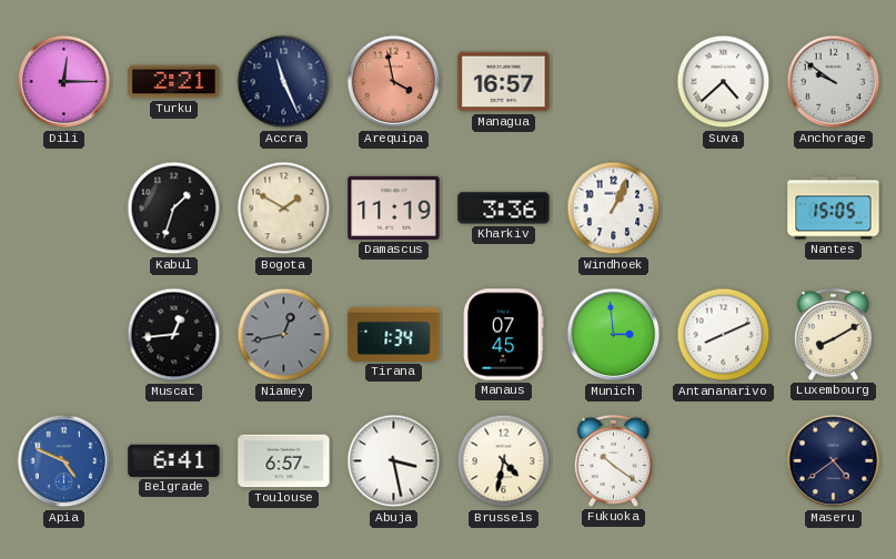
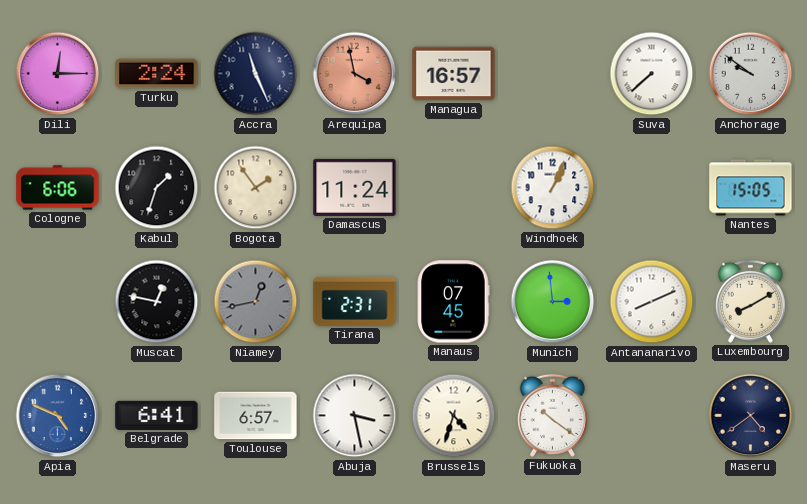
Turku: 2:21 -> 2:24
Suva: 4:38 -> 7:38
Cologne: none -> 6:06
Bogota: 1:50 -> 1:54
Damascus: 11:19 -> 11:24
Kharkiv: 3:36 -> none
Muscat: 12:44 -> 12:47
Tirana: 1:34 -> 2:31
Brussels: 4:32 -> 4:33
